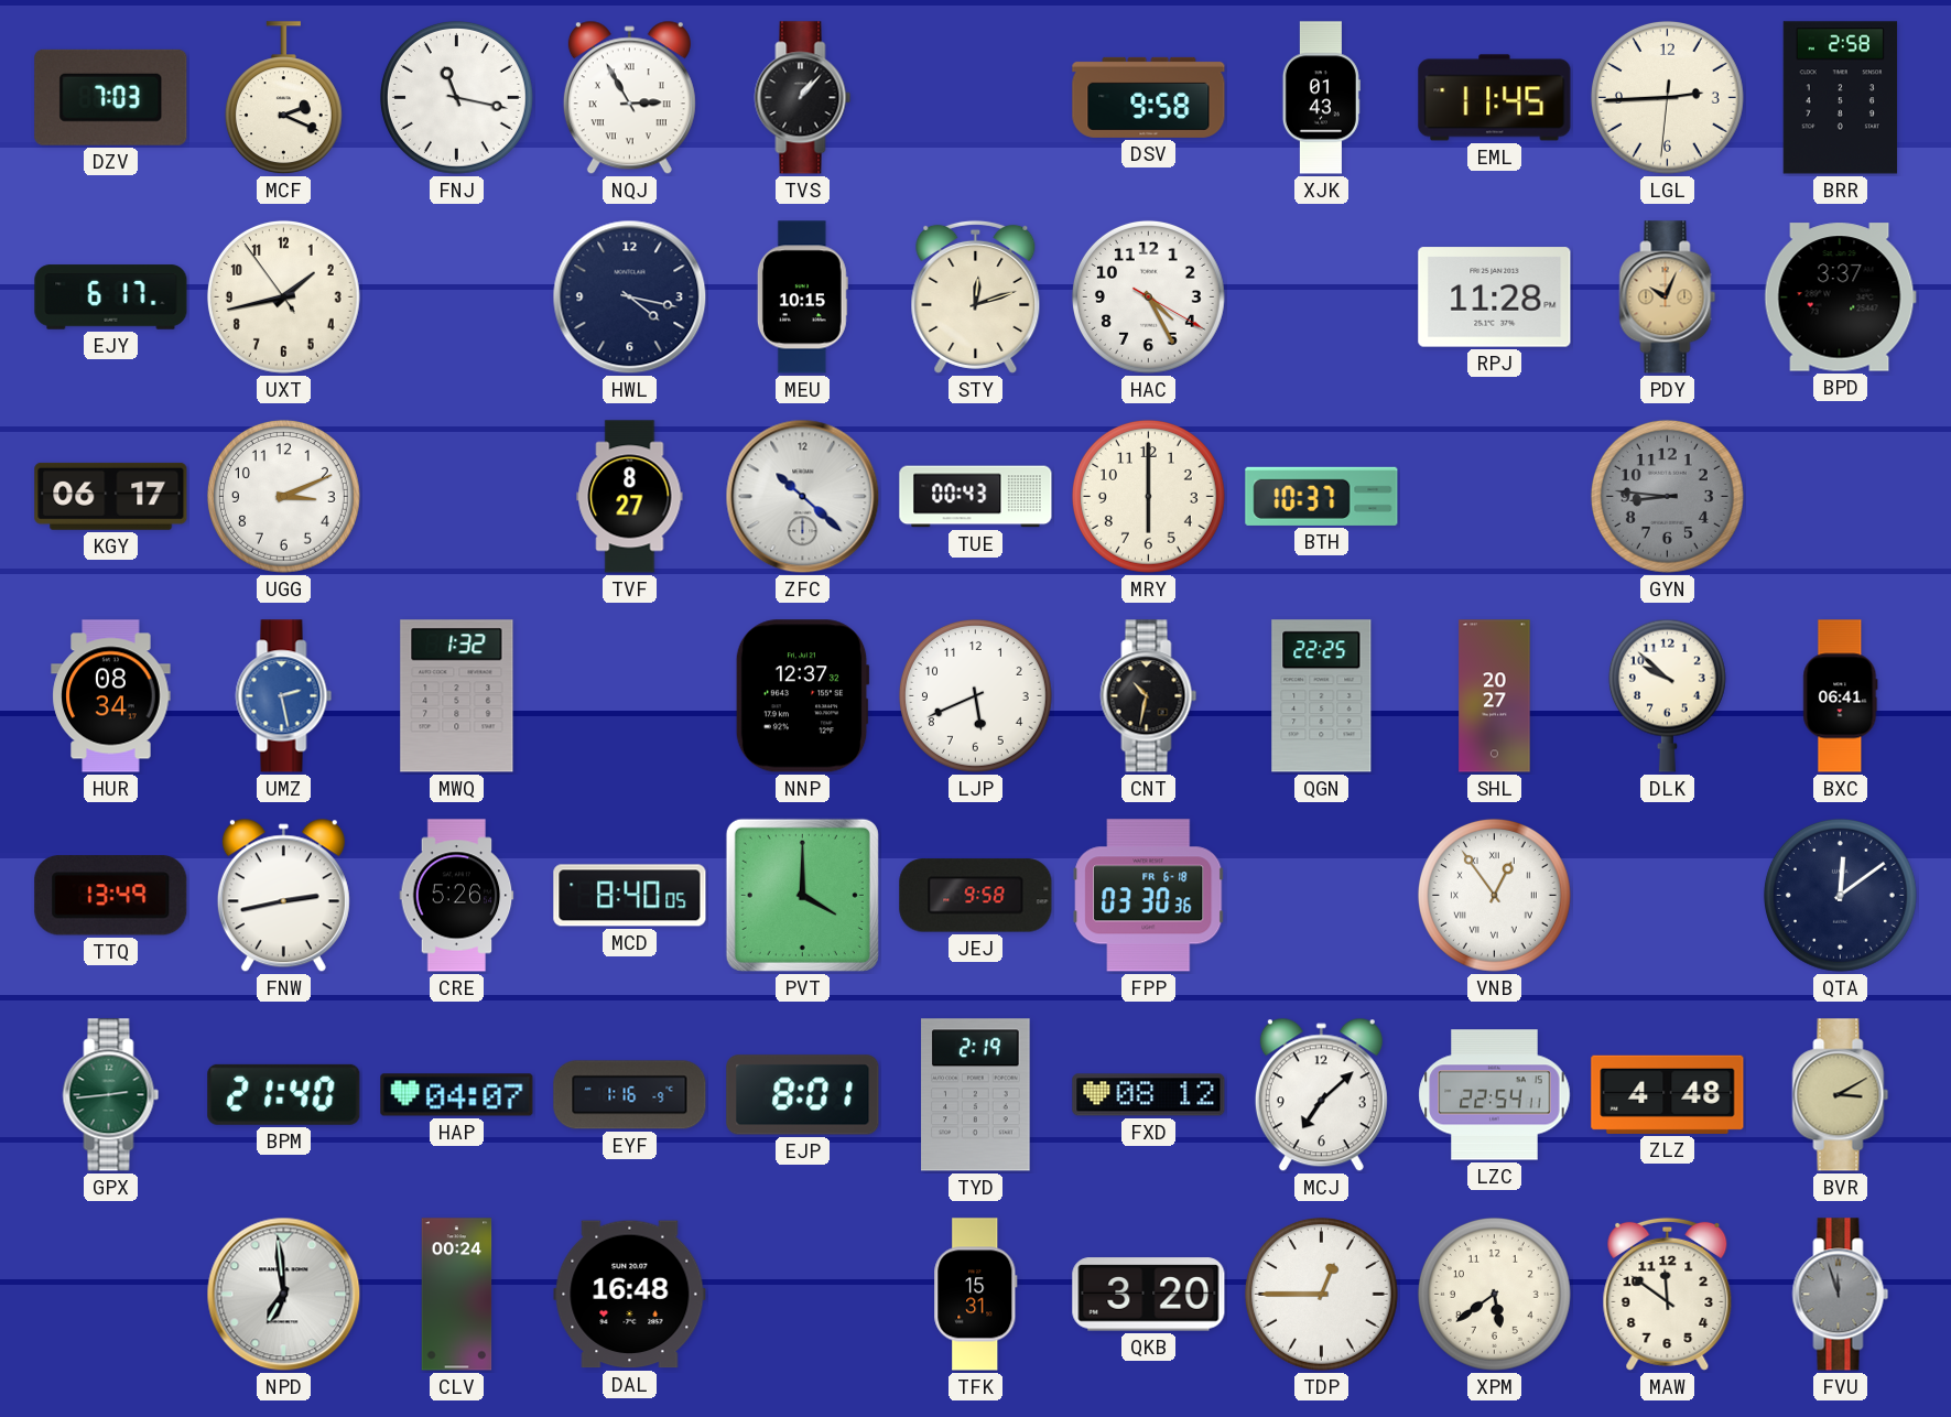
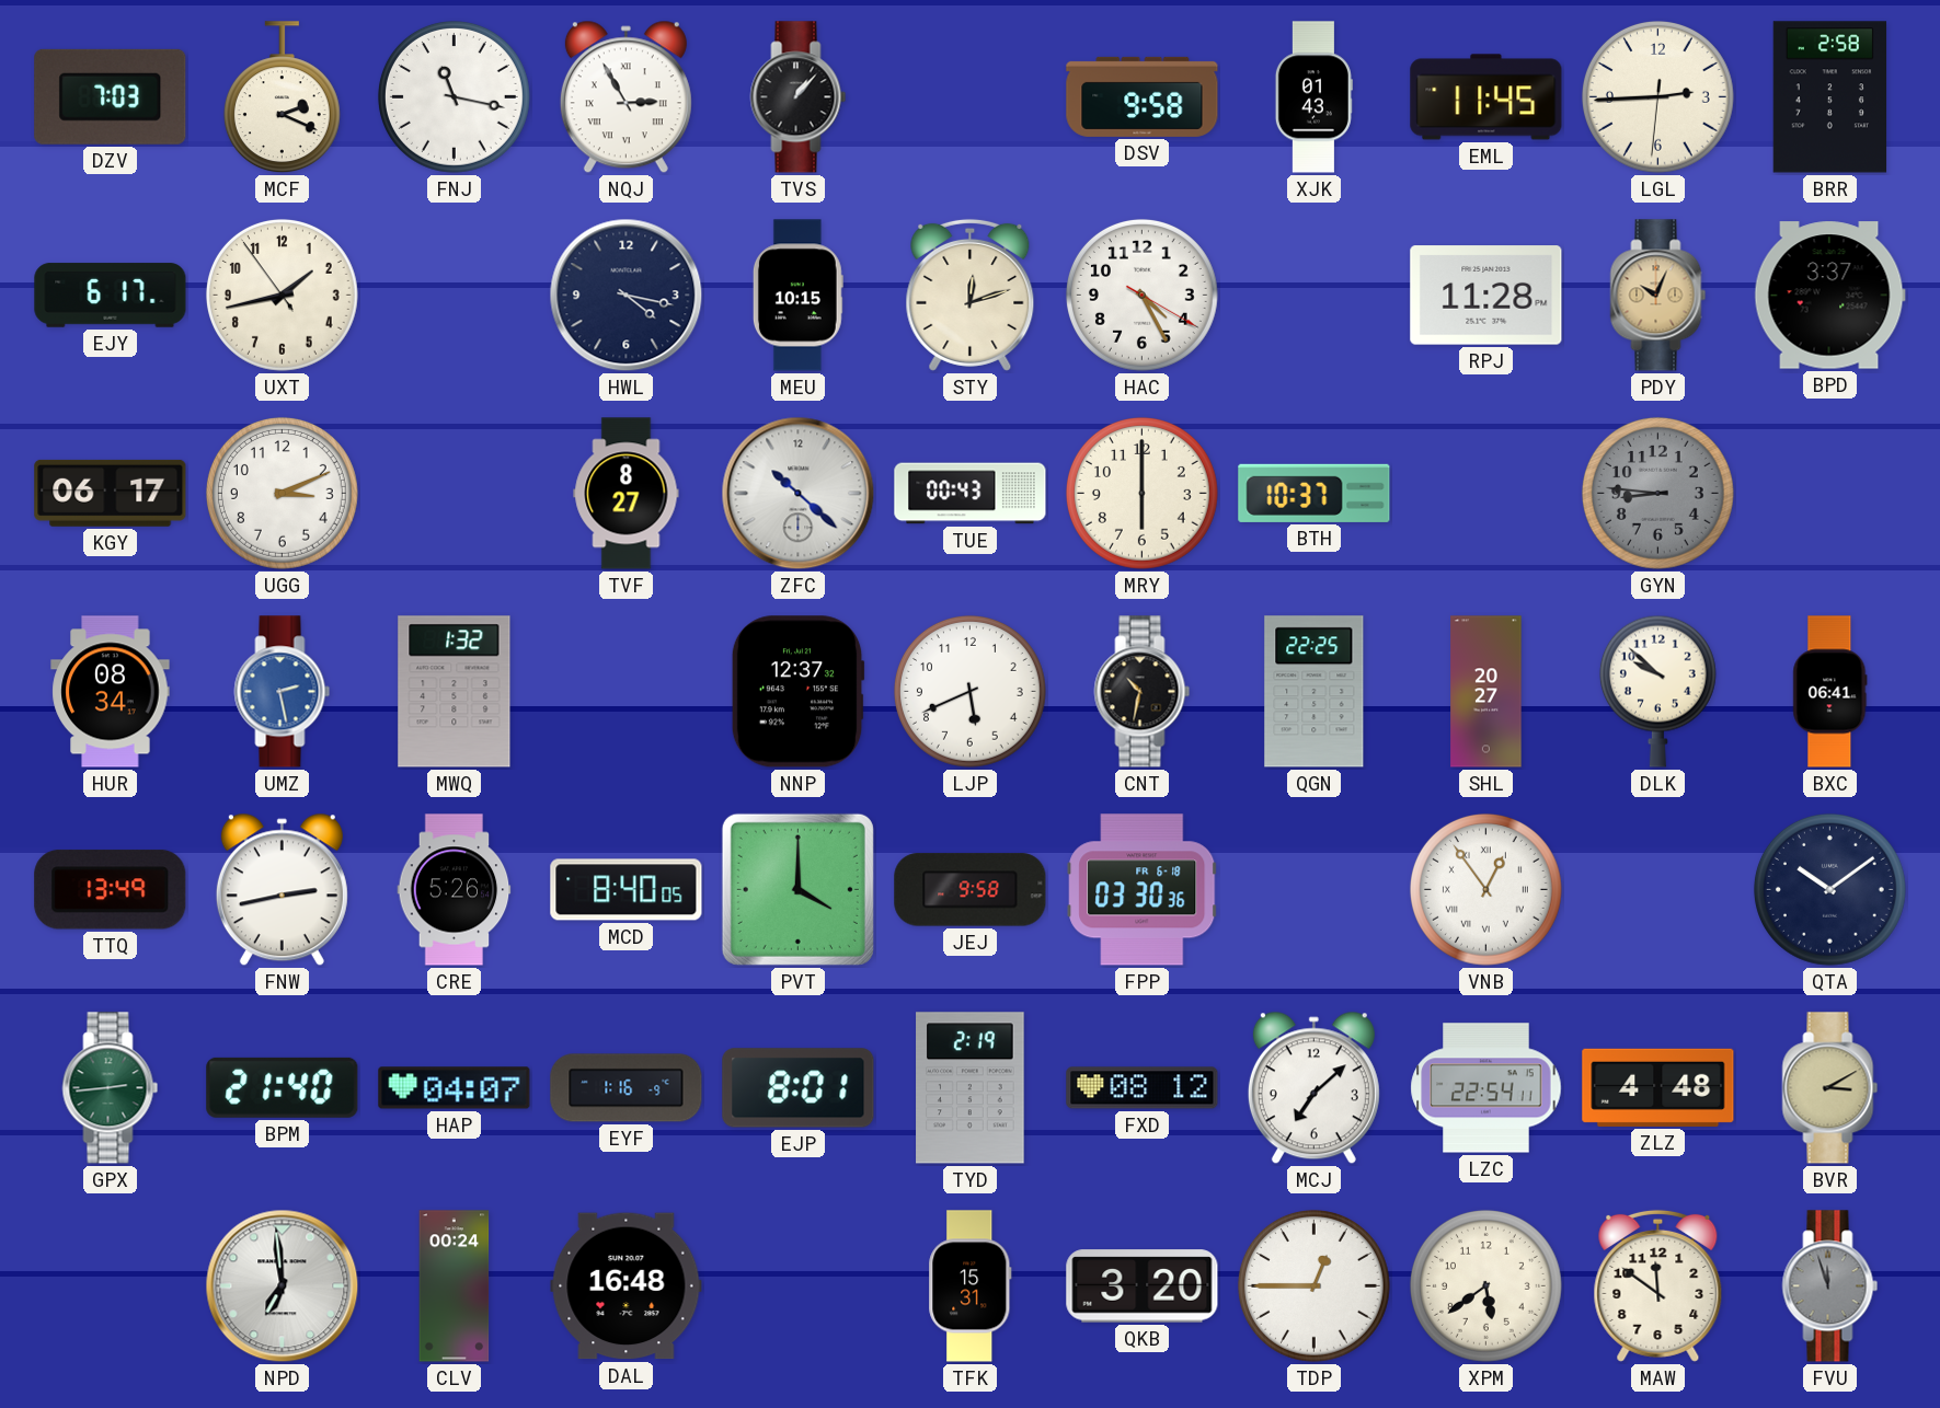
QTA: 12:09 -> 10:09
